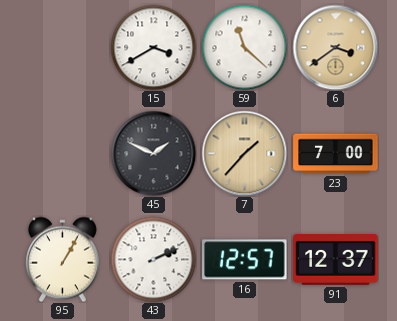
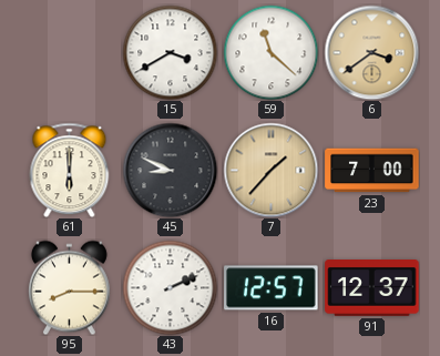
61: none -> 6:00
45: 1:49 -> 8:49
95: 1:05 -> 8:15
